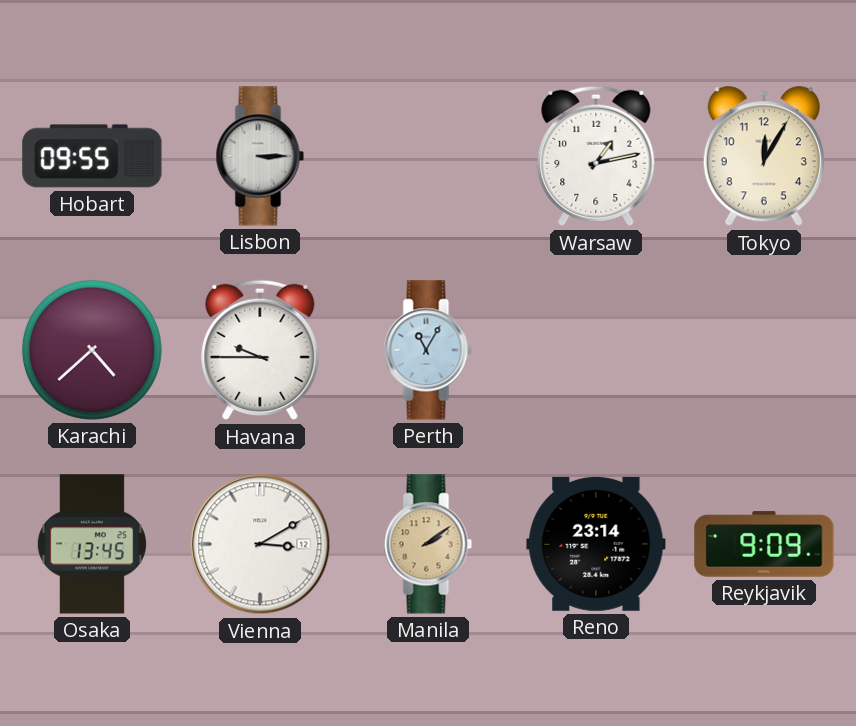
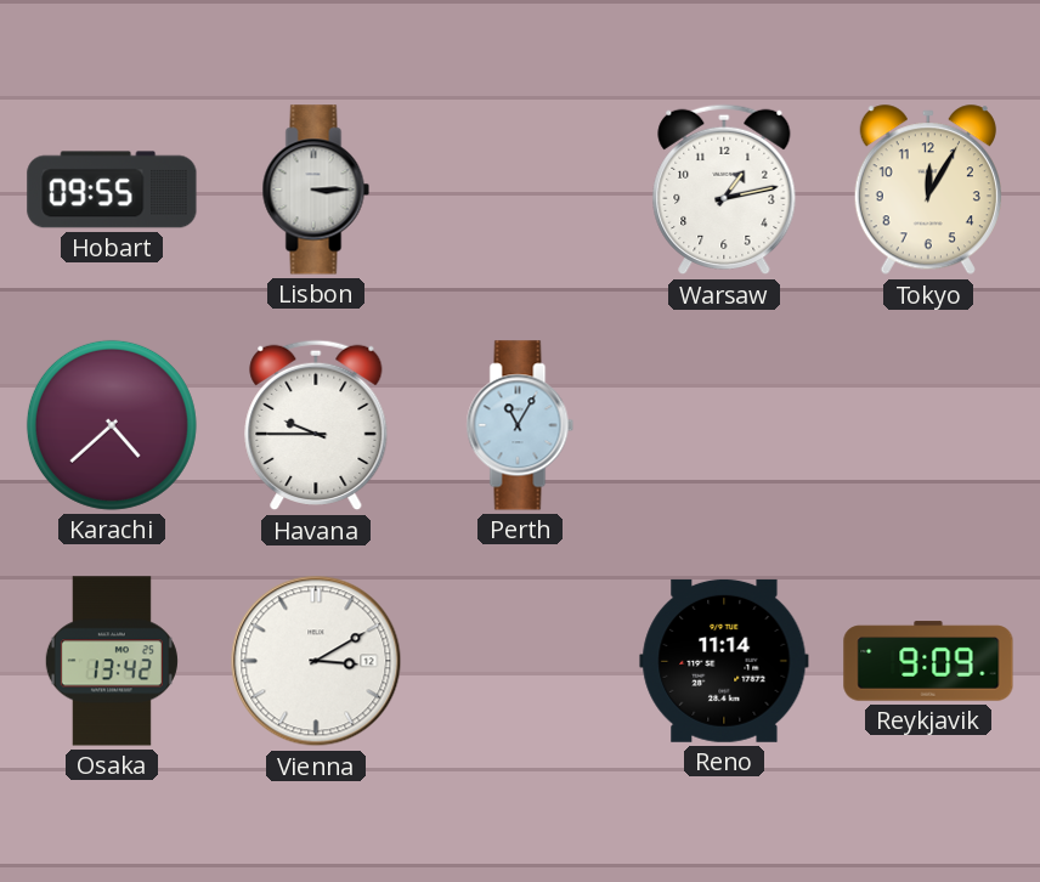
Osaka: 13:45 -> 13:42
Manila: 2:09 -> none
Reno: 23:14 -> 11:14
